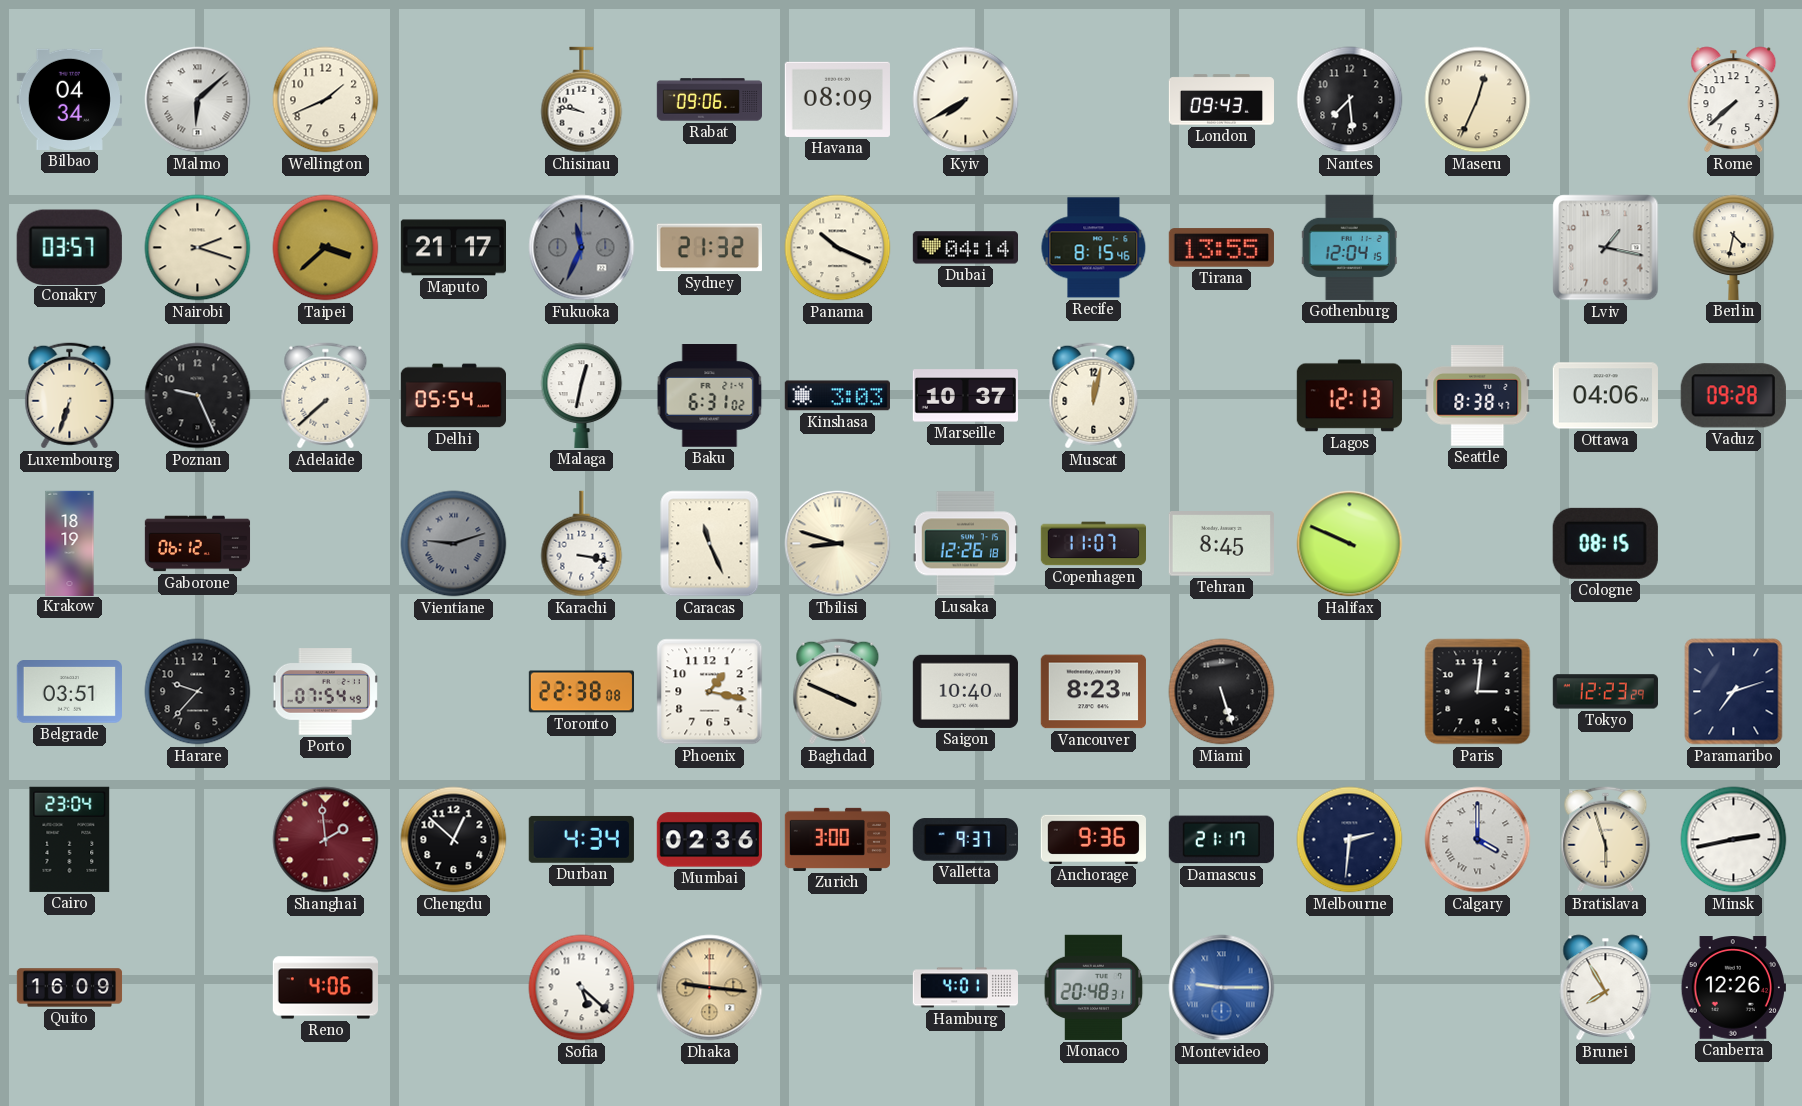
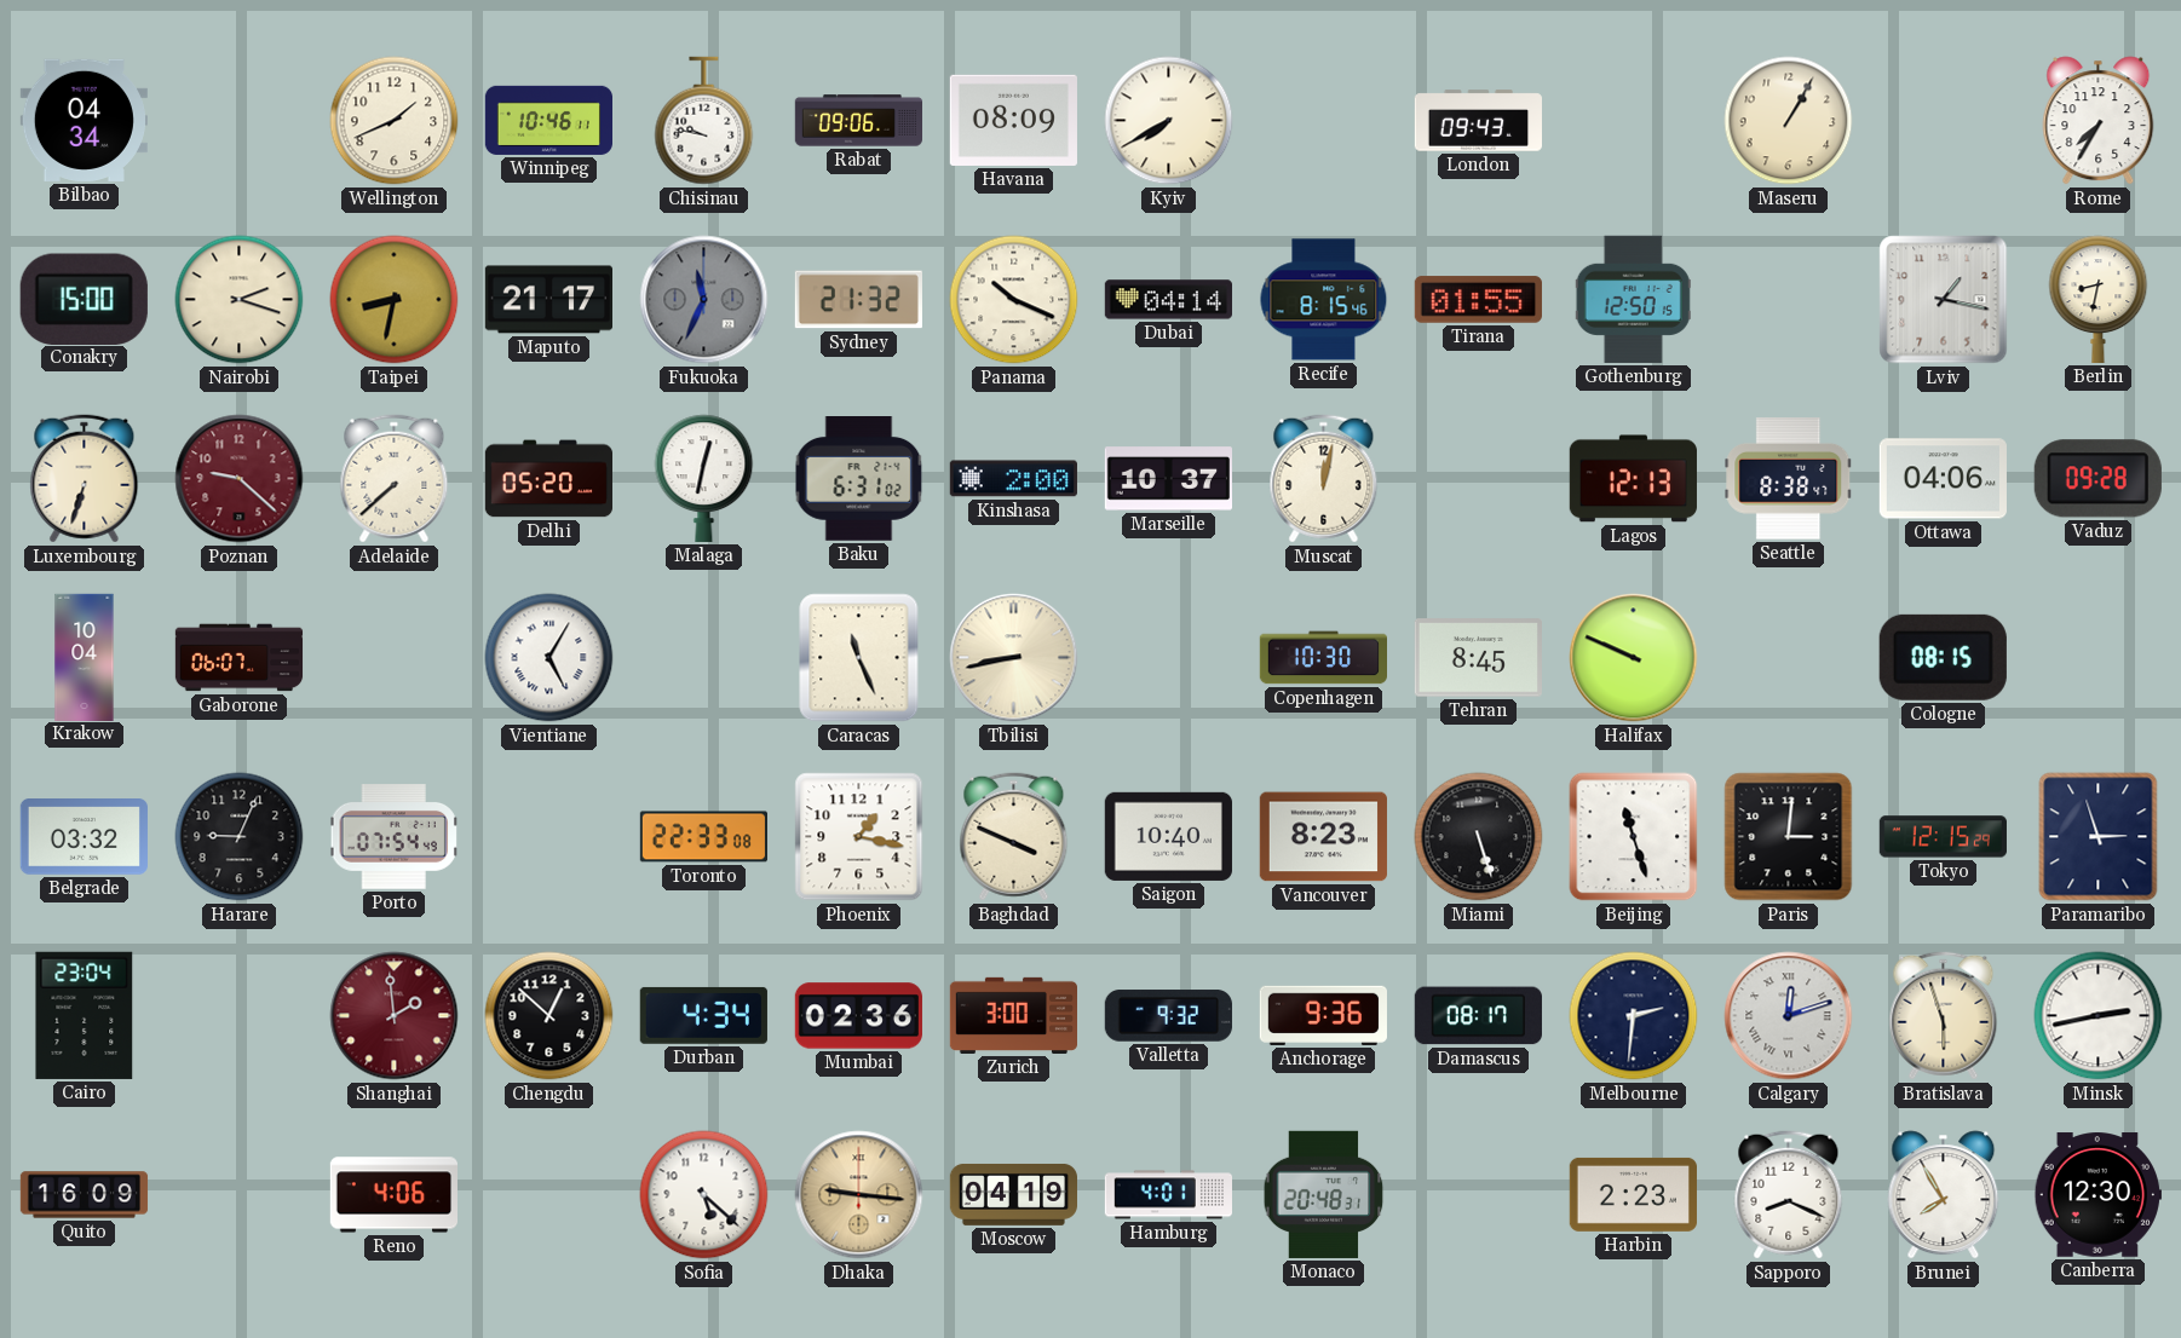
Malmo: 6:08 -> none
Winnipeg: none -> 10:46
Nantes: 7:29 -> none
Maseru: 12:34 -> 1:05
Rome: 7:38 -> 7:35
Conakry: 03:57 -> 15:00
Taipei: 3:38 -> 8:32
Tirana: 13:55 -> 01:55
Gothenburg: 12:04 -> 12:50
Berlin: 4:32 -> 8:32
Poznan: 9:26 -> 9:22
Poznan dial: black -> burgundy
Delhi: 05:54 -> 05:20
Kinshasa: 3:03 -> 2:00
Krakow: 18:19 -> 10:04
Gaborone: 06:12 -> 06:07
Vientiane: 9:12 -> 5:05
Vientiane dial: grey -> white
Karachi: 3:17 -> none
Tbilisi: 8:48 -> 8:43
Lusaka: 12:26 -> none
Copenhagen: 11:07 -> 10:30
Belgrade: 03:51 -> 03:32
Harare: 9:37 -> 9:04
Toronto: 22:38 -> 22:33
Beijing: none -> 11:27
Tokyo: 12:23 -> 12:15
Paramaribo: 7:12 -> 2:57
Valletta: 9:37 -> 9:32
Damascus: 21:17 -> 08:17
Calgary: 4:00 -> 12:12
Moscow: none -> 04:19
Montevideo: 9:15 -> none
Harbin: none -> 2:23
Sapporo: none -> 8:19
Canberra: 12:26 -> 12:30
